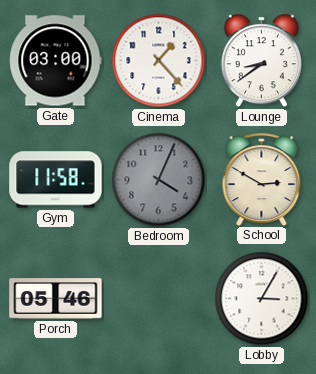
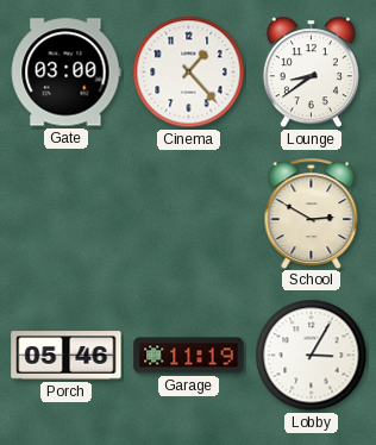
Gym: 11:58 -> none
Bedroom: 4:04 -> none
Garage: none -> 11:19
